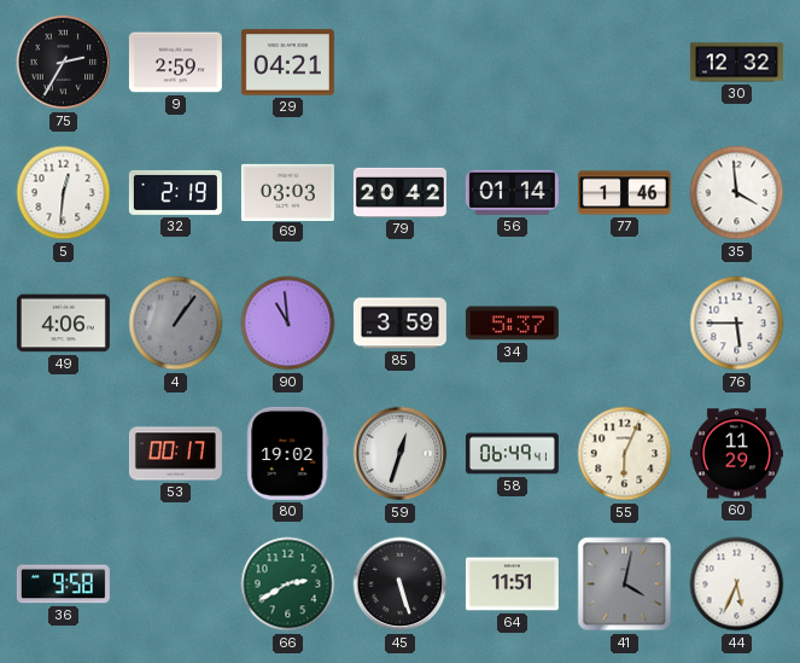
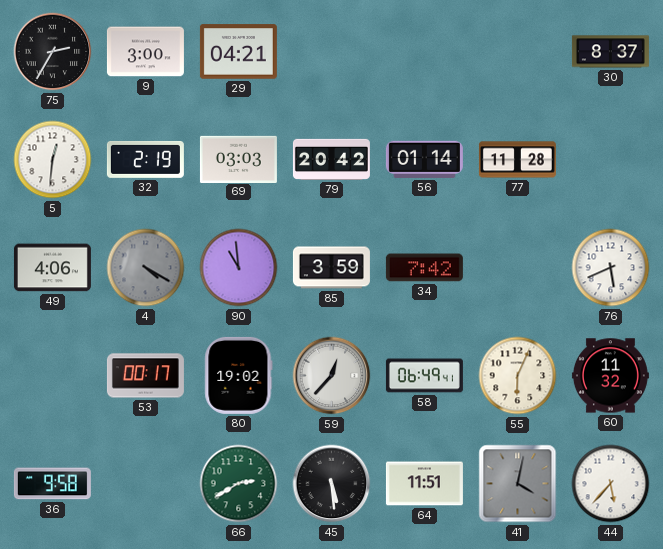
9: 2:59 -> 3:00
30: 12:32 -> 8:37
77: 1:46 -> 11:28
35: 3:59 -> none
4: 1:06 -> 4:20
34: 5:37 -> 7:42
76: 5:45 -> 5:41
59: 12:33 -> 12:37
60: 11:29 -> 11:32
45: 5:27 -> 5:29
44: 5:34 -> 5:37
